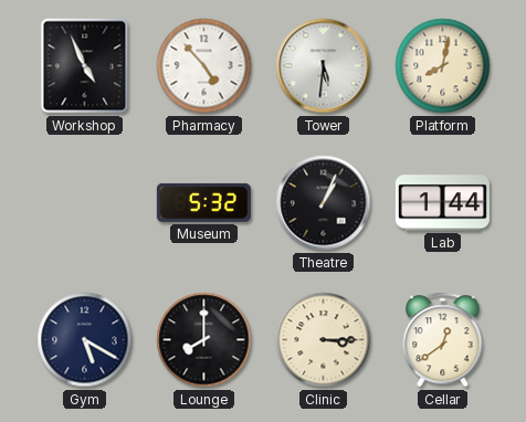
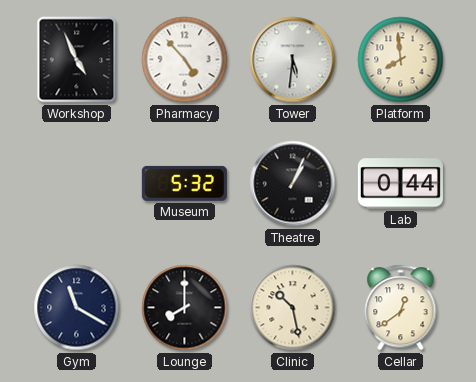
Platform: 8:02 -> 7:59
Lab: 1:44 -> 0:44
Gym: 5:20 -> 11:20
Clinic: 3:15 -> 10:28
